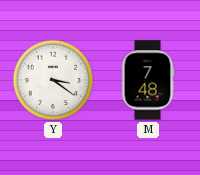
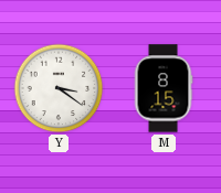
M: 7:48 -> 8:15
